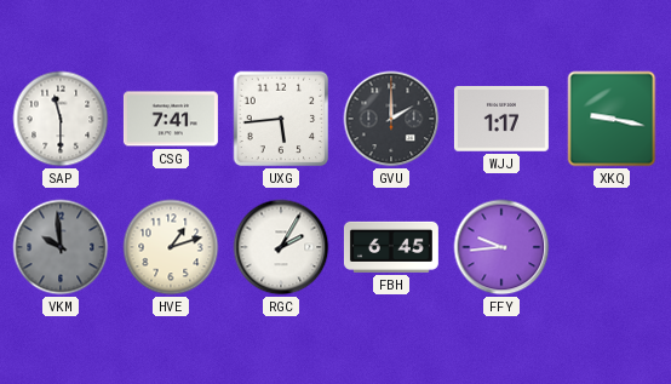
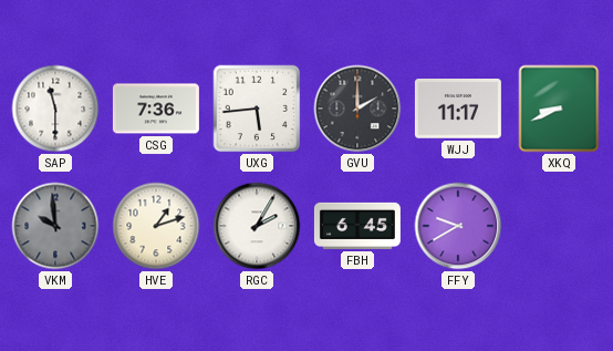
CSG: 7:41 -> 7:36
WJJ: 1:17 -> 11:17
XKQ: 9:17 -> 8:41
FFY: 9:44 -> 9:40
